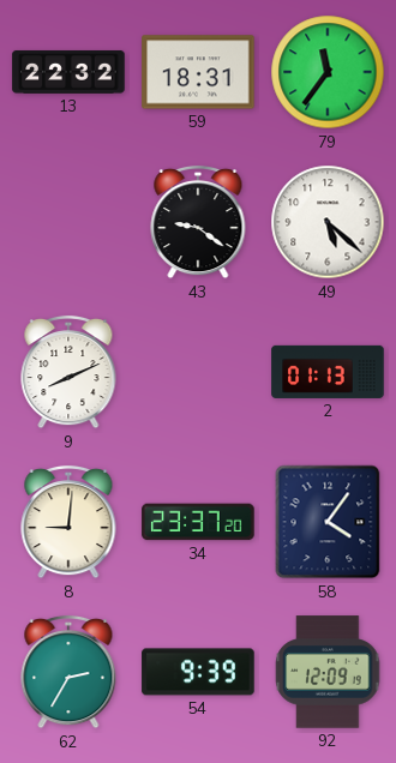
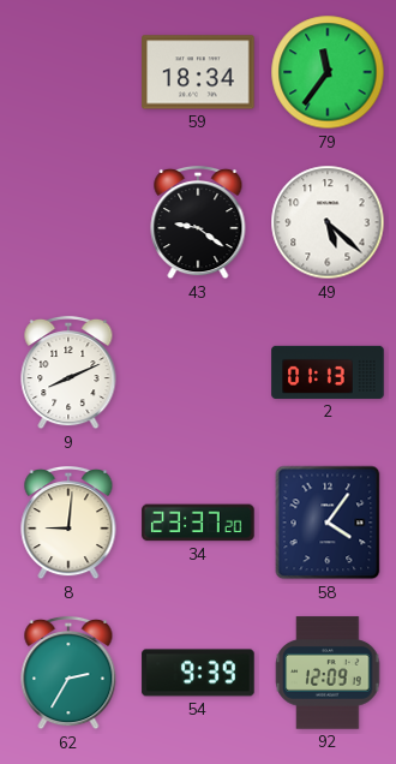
13: 22:32 -> none
59: 18:31 -> 18:34
